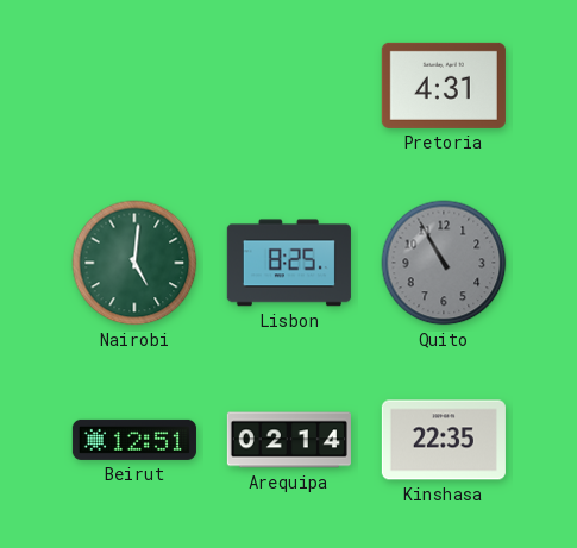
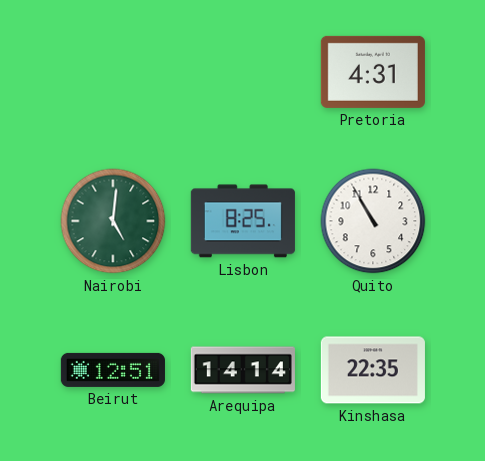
Quito dial: grey -> white
Arequipa: 02:14 -> 14:14
